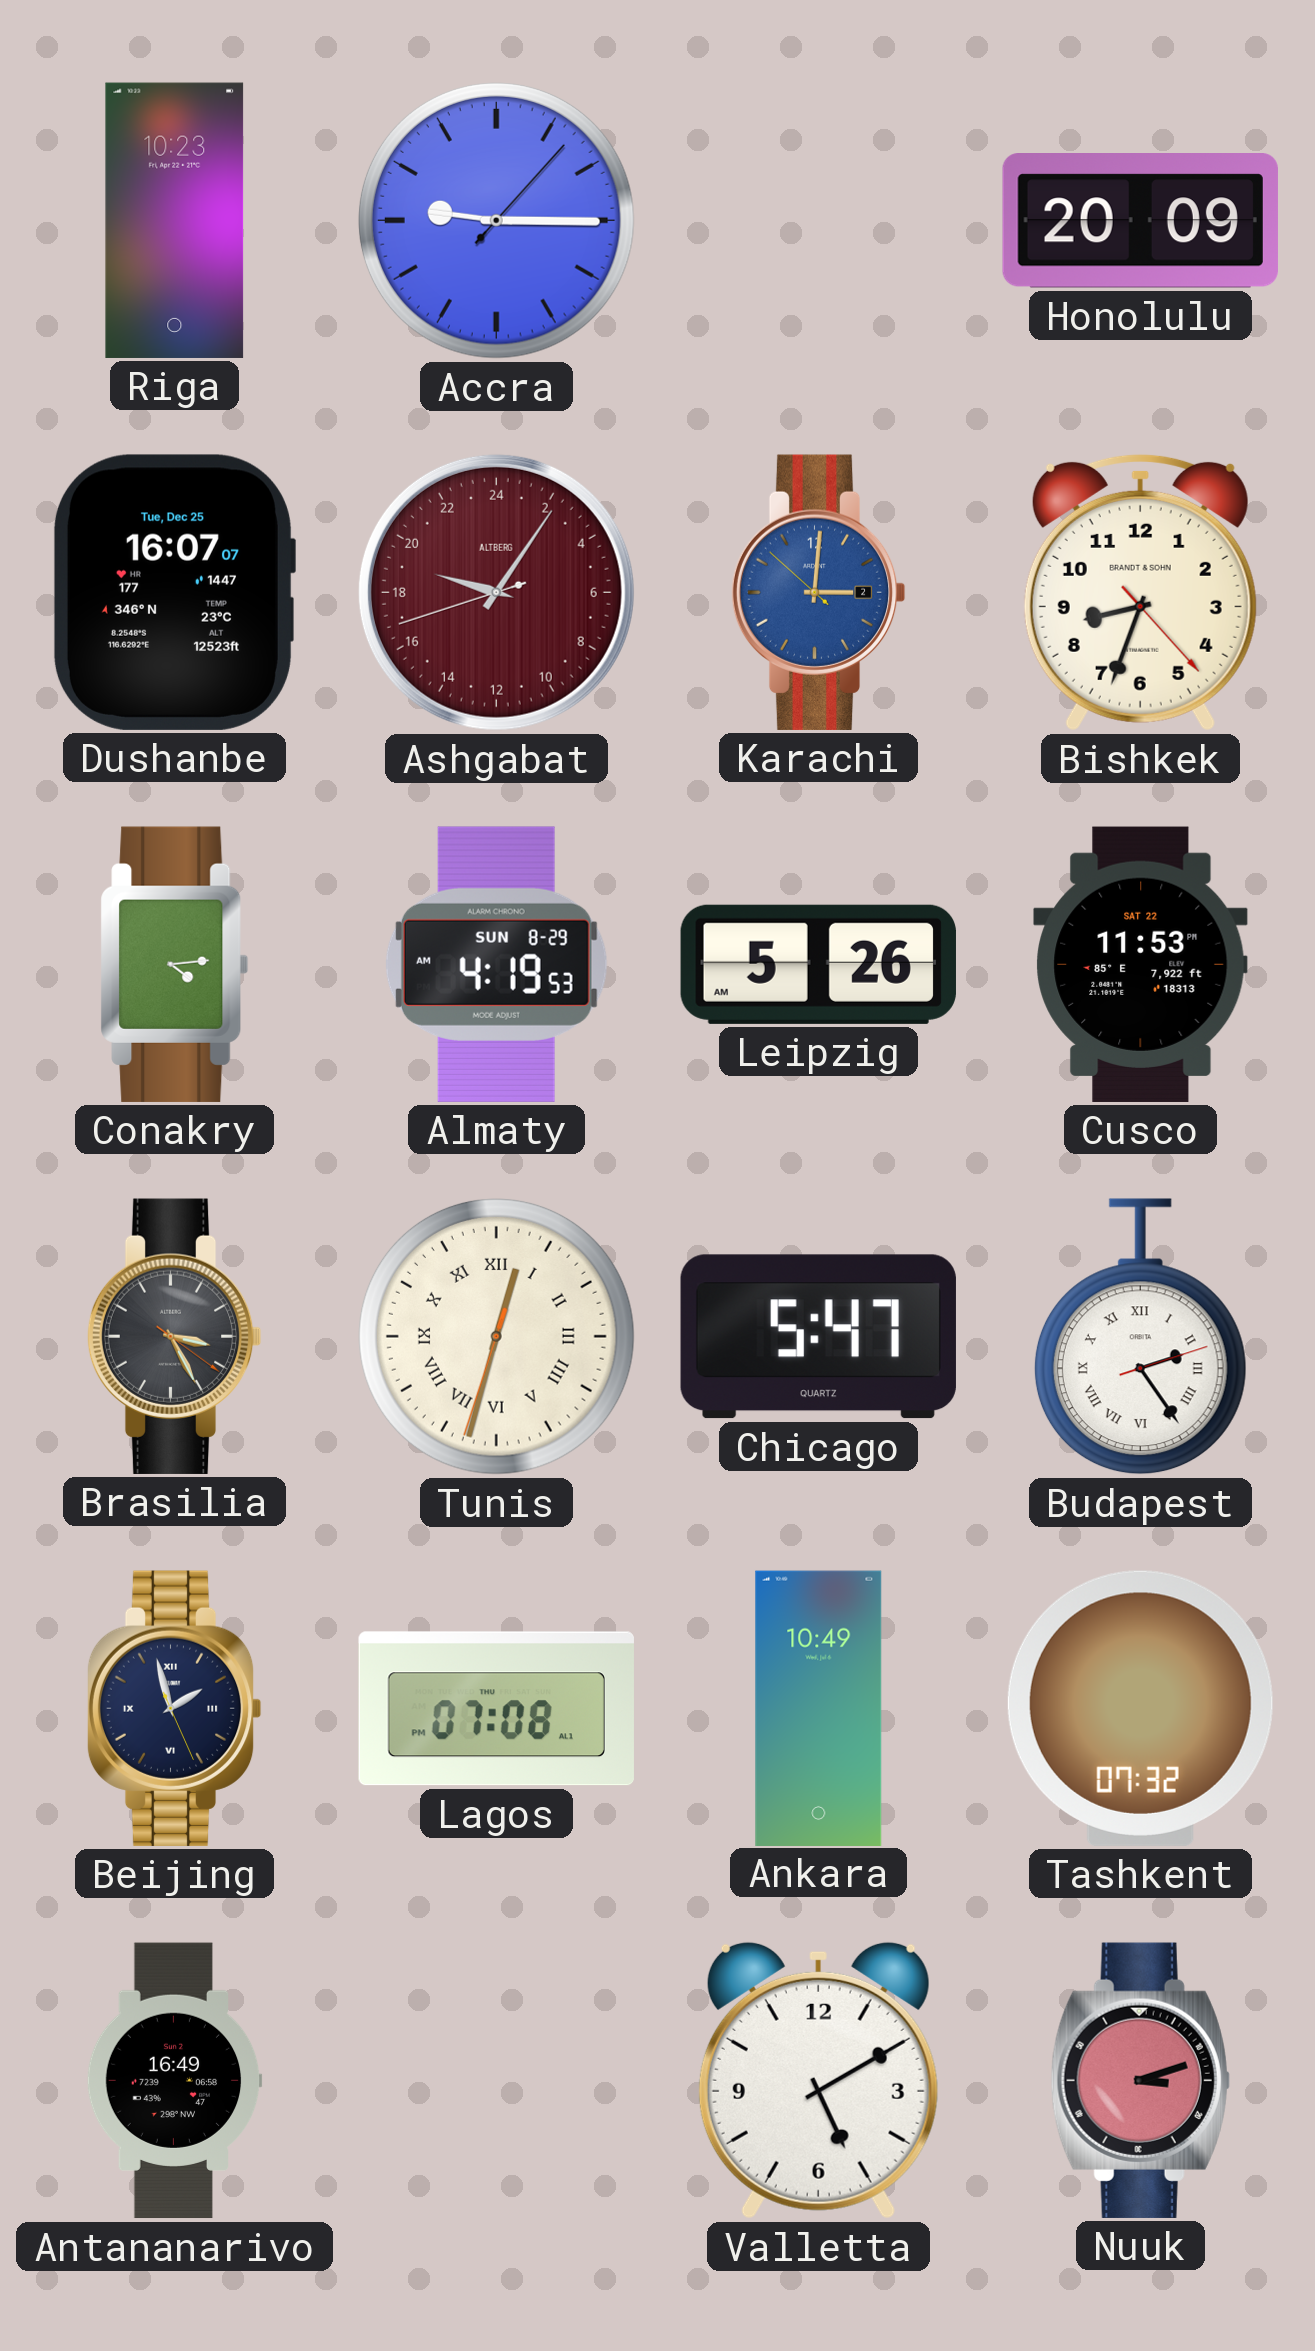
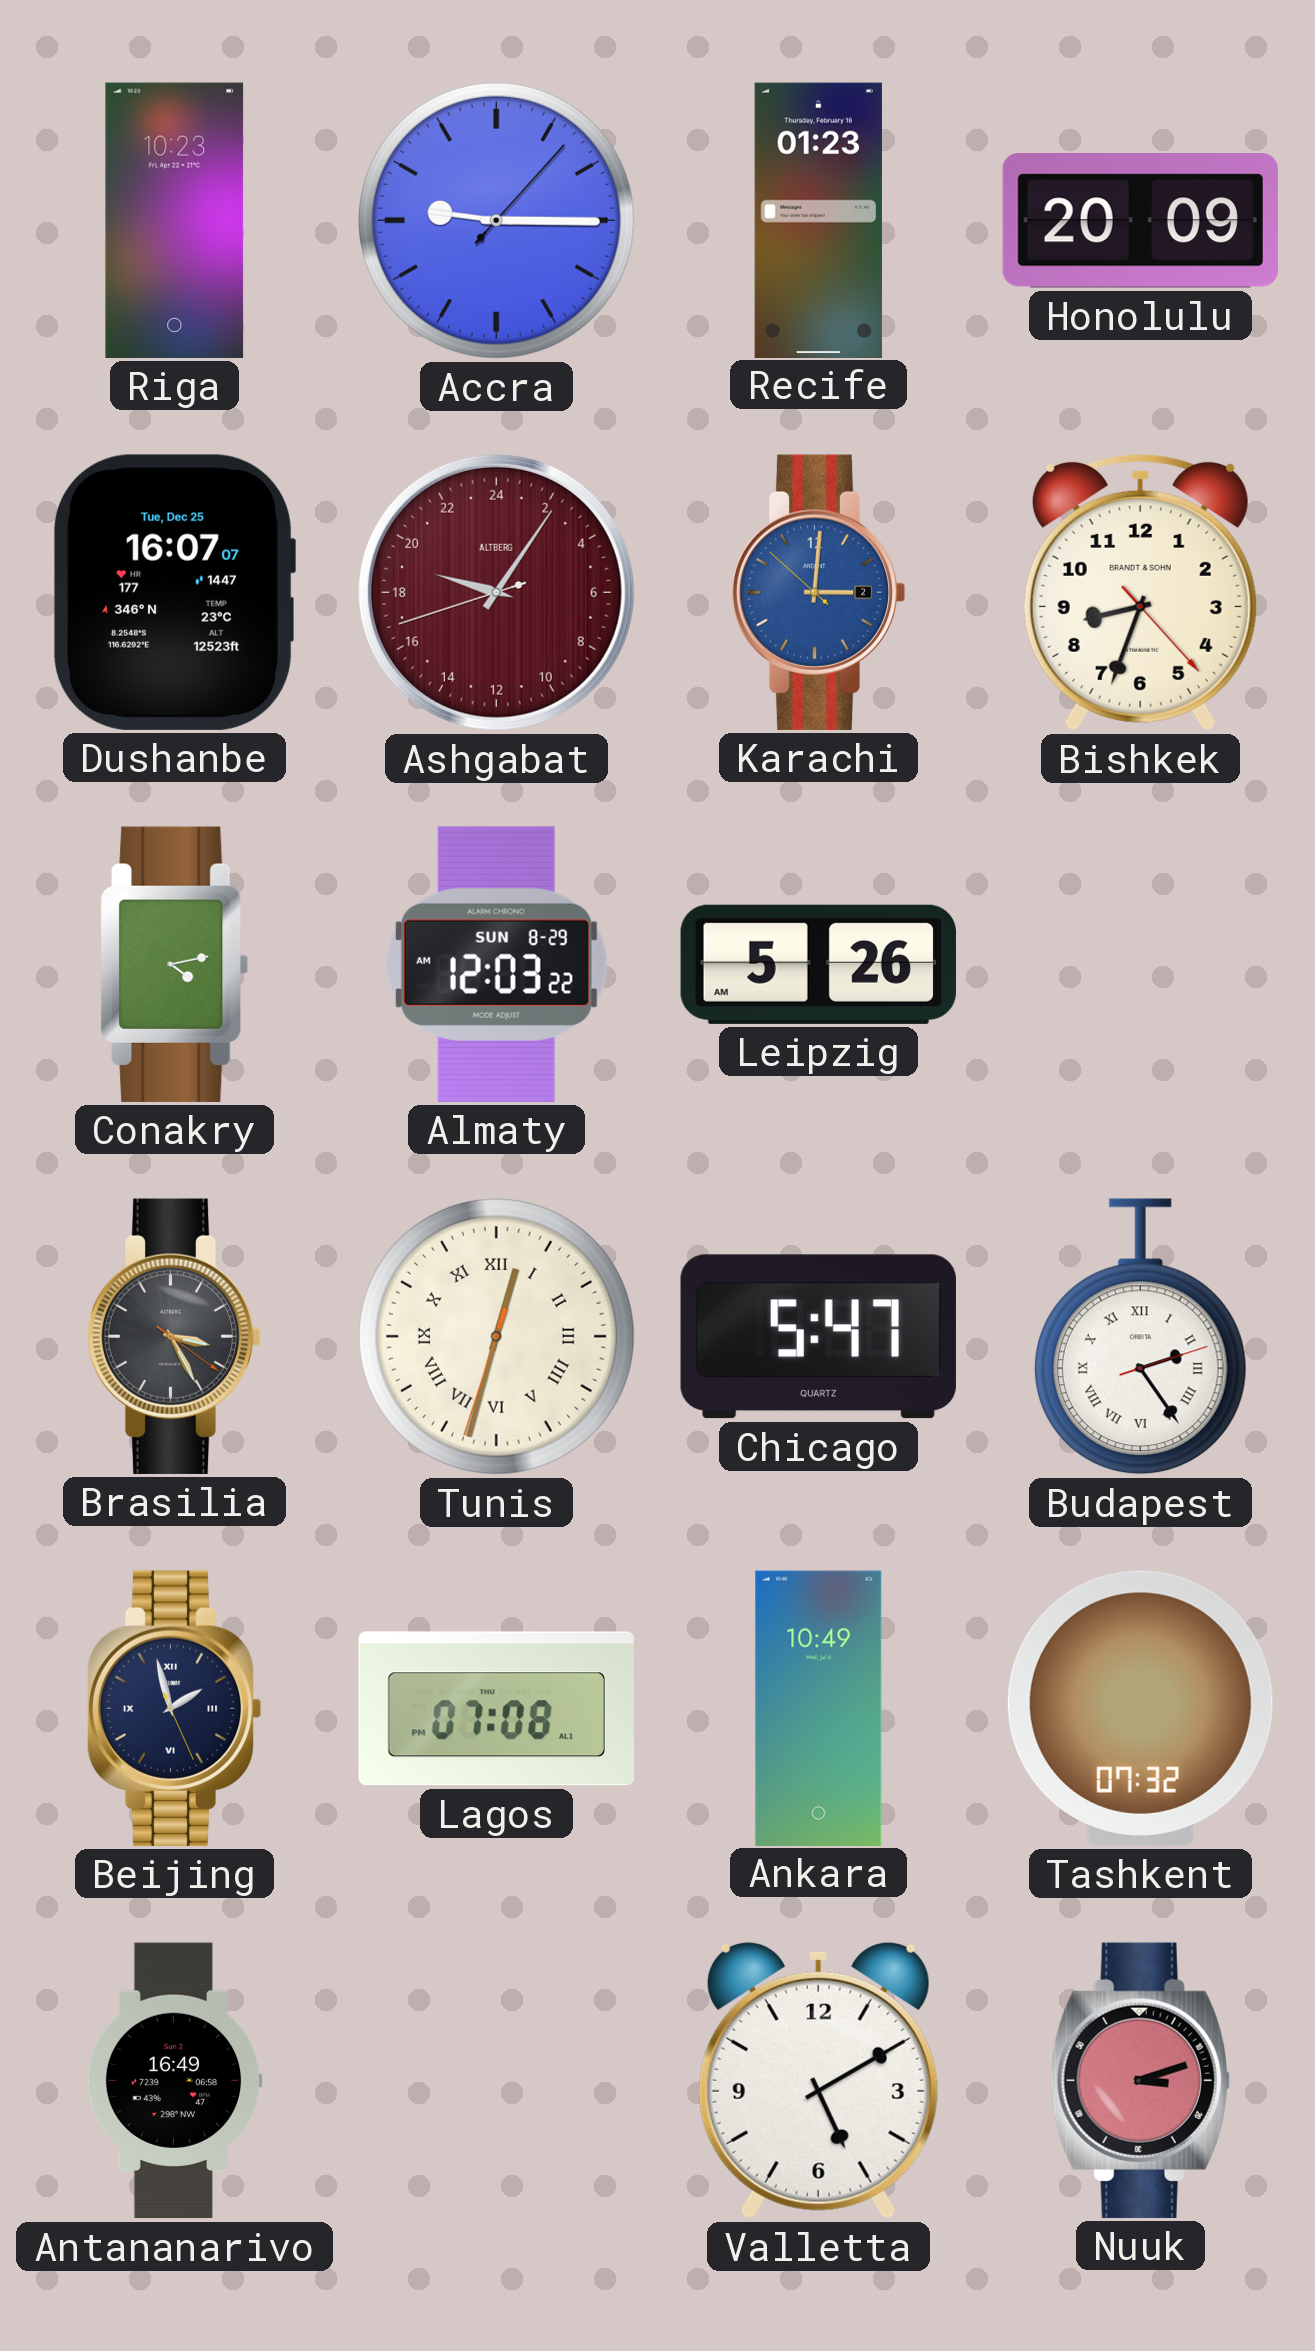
Recife: none -> 01:23
Conakry: 4:14 -> 4:13
Almaty: 4:19 -> 12:03
Cusco: 11:53 -> none
